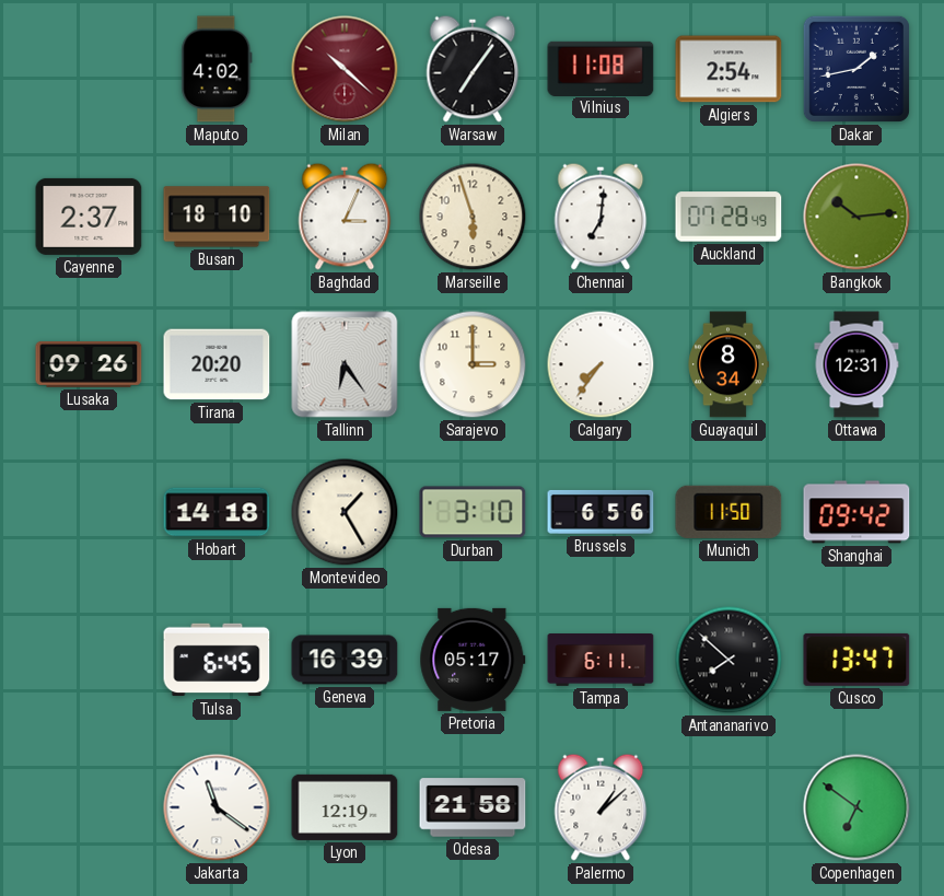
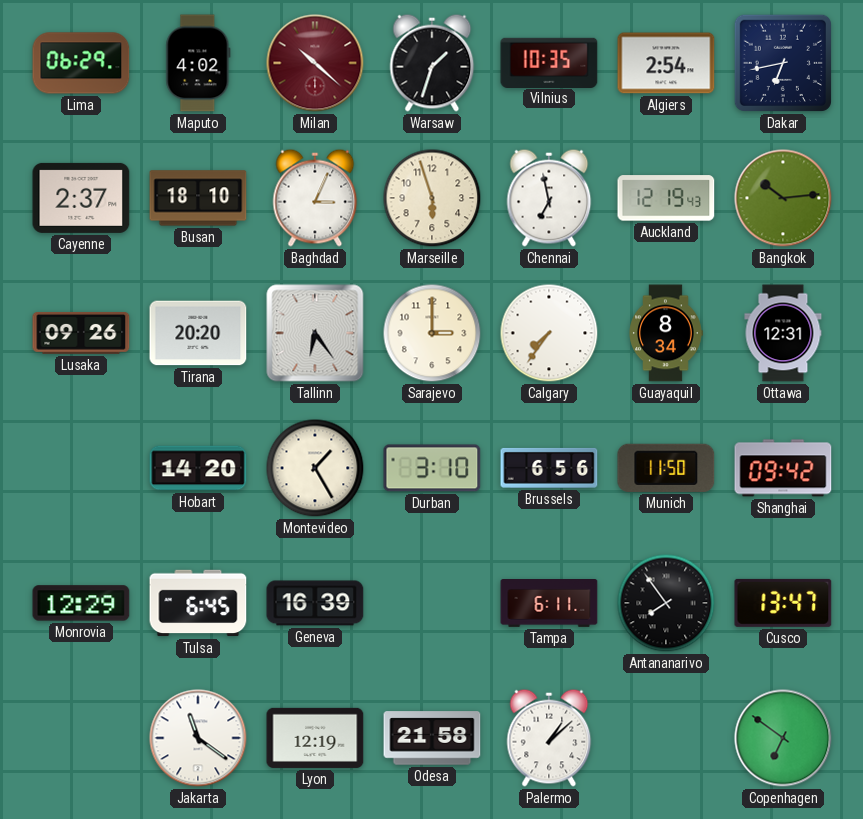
Lima: none -> 06:29
Warsaw: 7:06 -> 1:33
Vilnius: 11:08 -> 10:35
Dakar: 1:43 -> 6:43
Chennai: 7:01 -> 6:58
Auckland: 07:28 -> 12:19
Hobart: 14:18 -> 14:20
Monrovia: none -> 12:29
Pretoria: 05:17 -> none
Antananarivo: 7:52 -> 7:54
